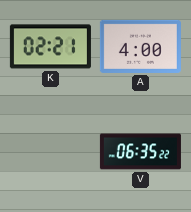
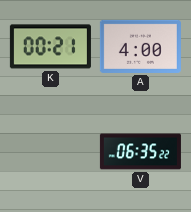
K: 02:21 -> 00:21
